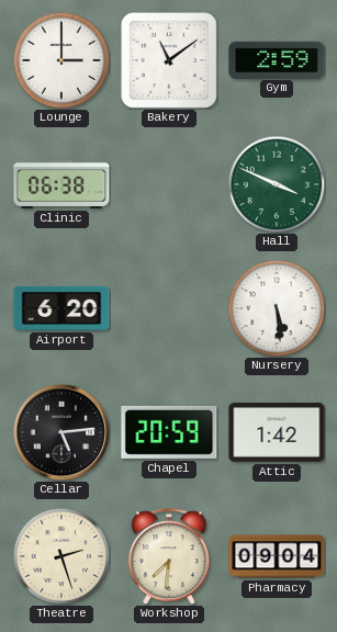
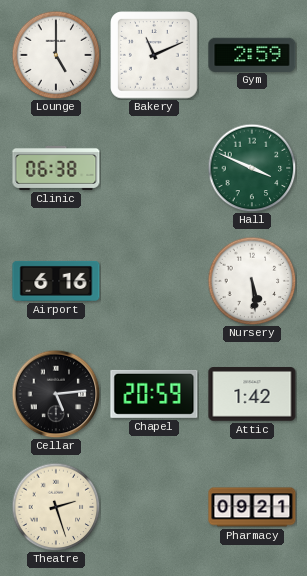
Lounge: 3:00 -> 5:00
Bakery: 11:09 -> 11:11
Airport: 6:20 -> 6:16
Workshop: 7:31 -> none
Pharmacy: 09:04 -> 09:21
